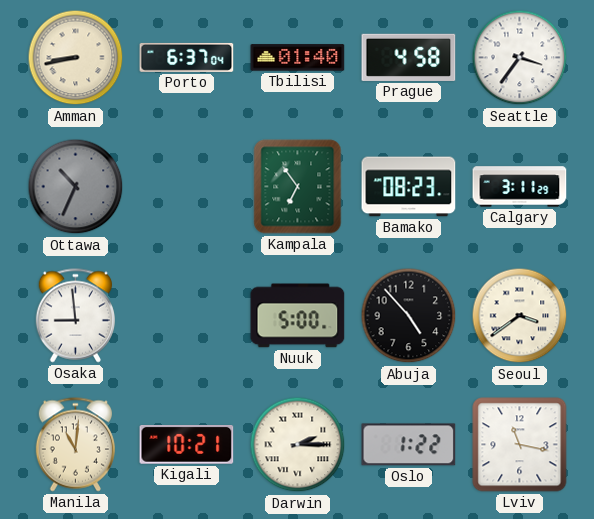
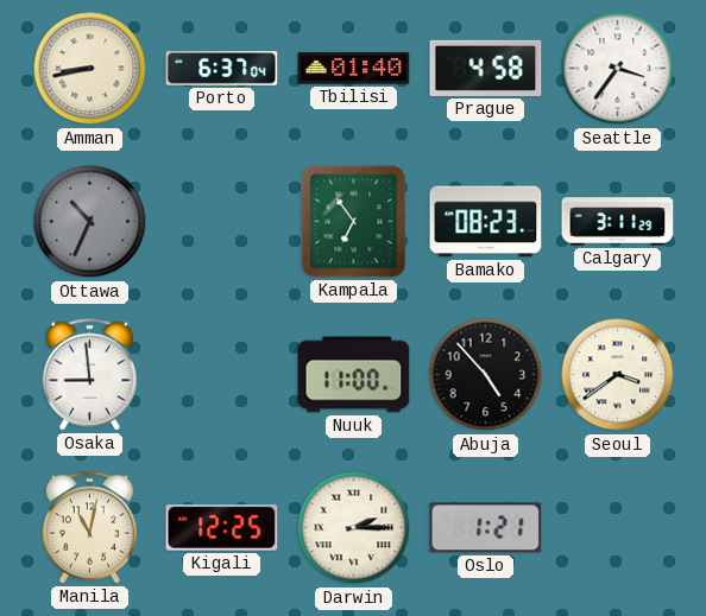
Nuuk: 5:00 -> 11:00
Manila: 11:01 -> 11:02
Kigali: 10:21 -> 12:25
Oslo: 1:22 -> 1:21
Lviv: 11:17 -> none
